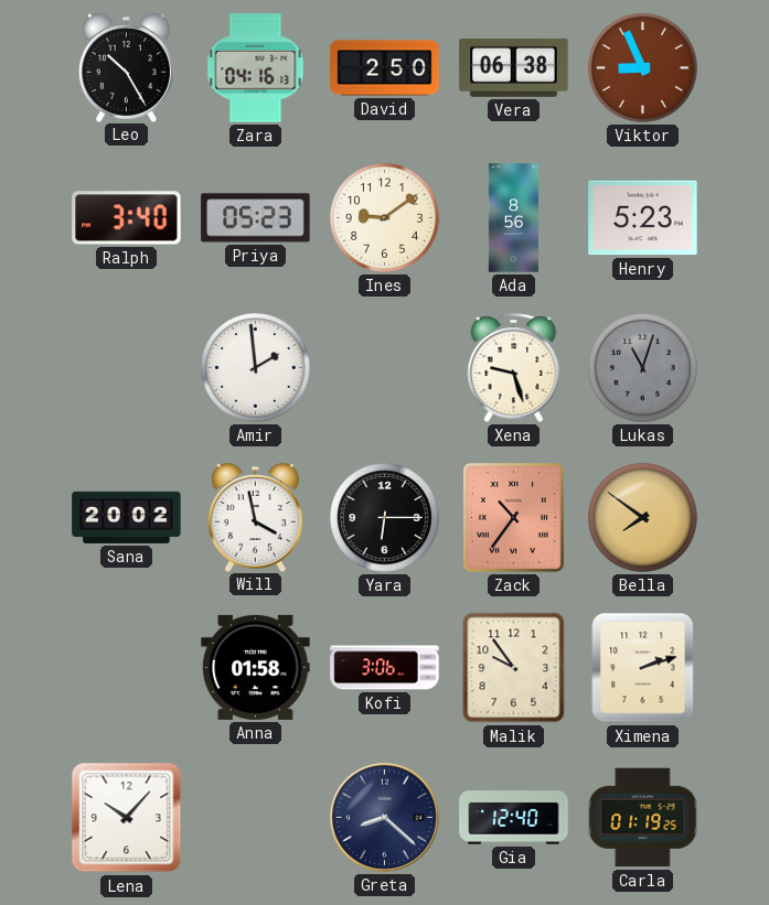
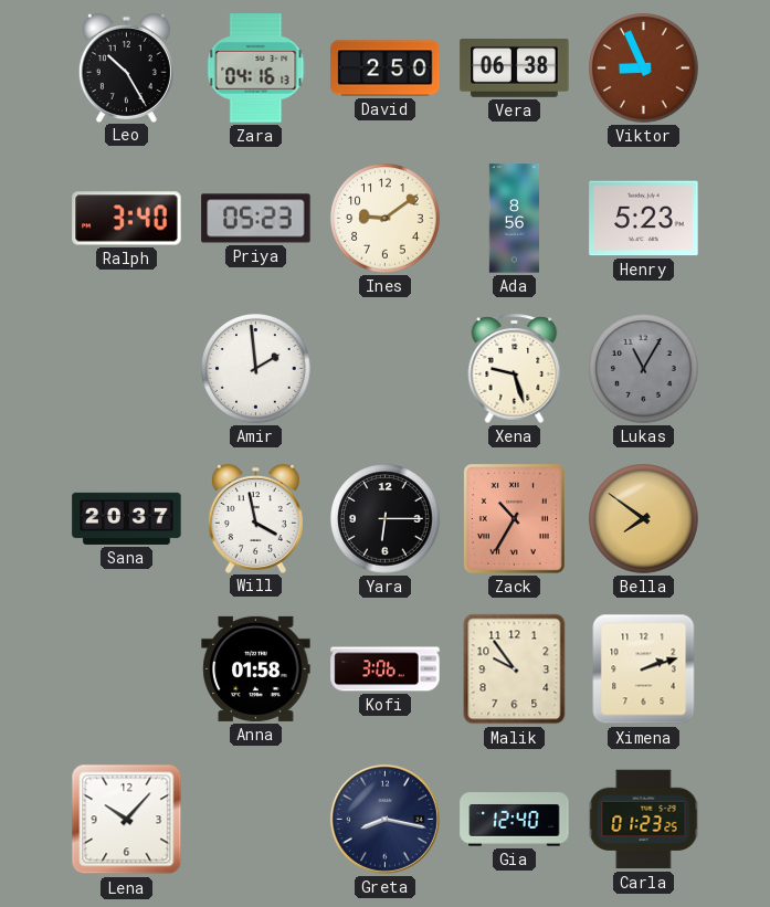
Lukas: 11:03 -> 11:05
Sana: 20:02 -> 20:37
Zack: 10:36 -> 10:35
Greta: 8:22 -> 8:17
Carla: 01:19 -> 01:23
